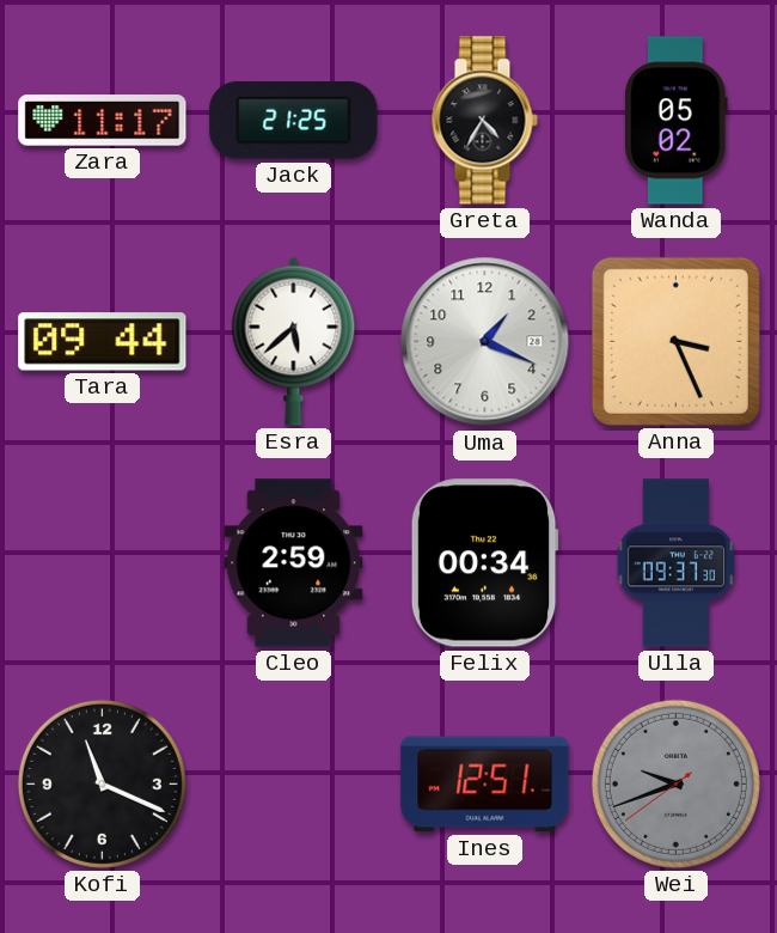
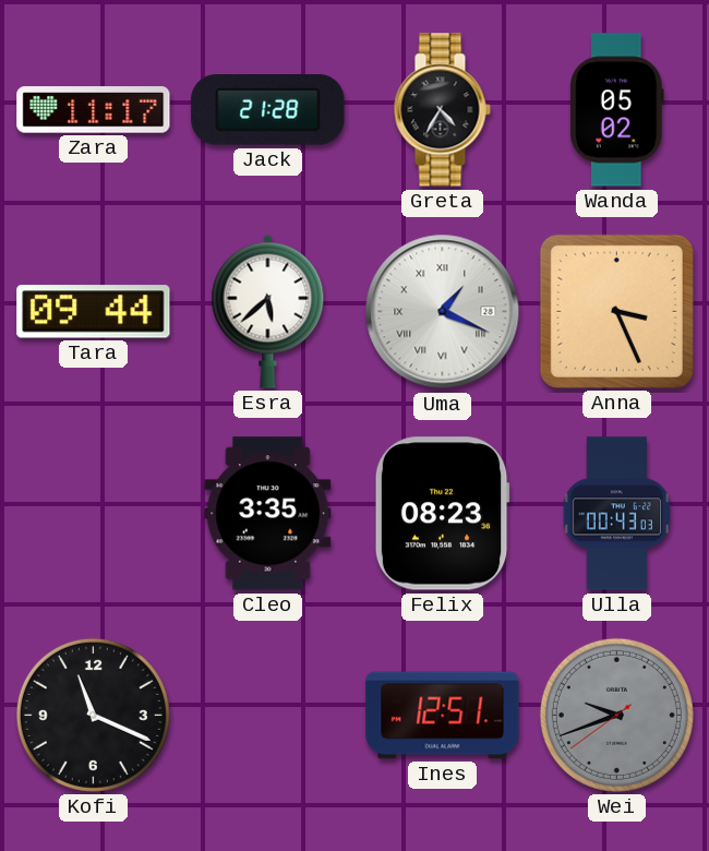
Jack: 21:25 -> 21:28
Uma numerals: Arabic -> Roman
Cleo: 2:59 -> 3:35
Felix: 00:34 -> 08:23
Ulla: 09:37 -> 00:43
